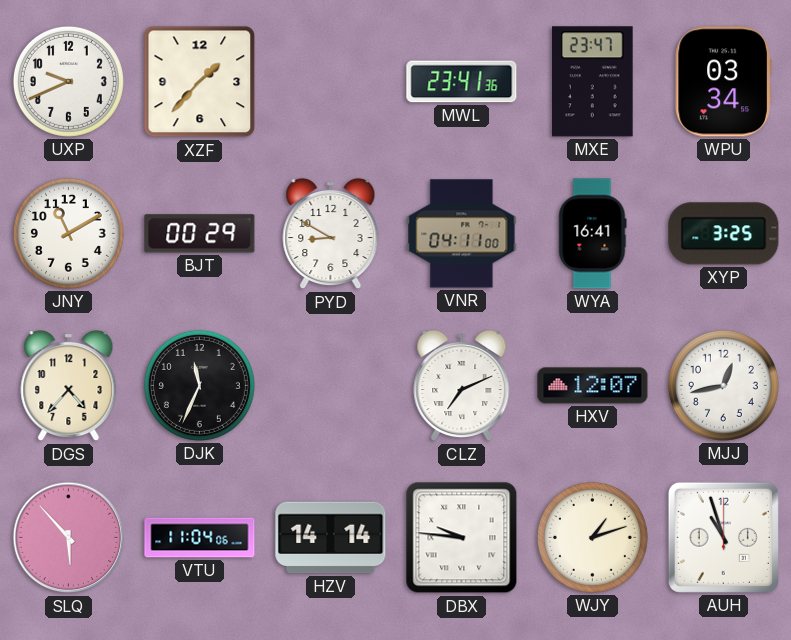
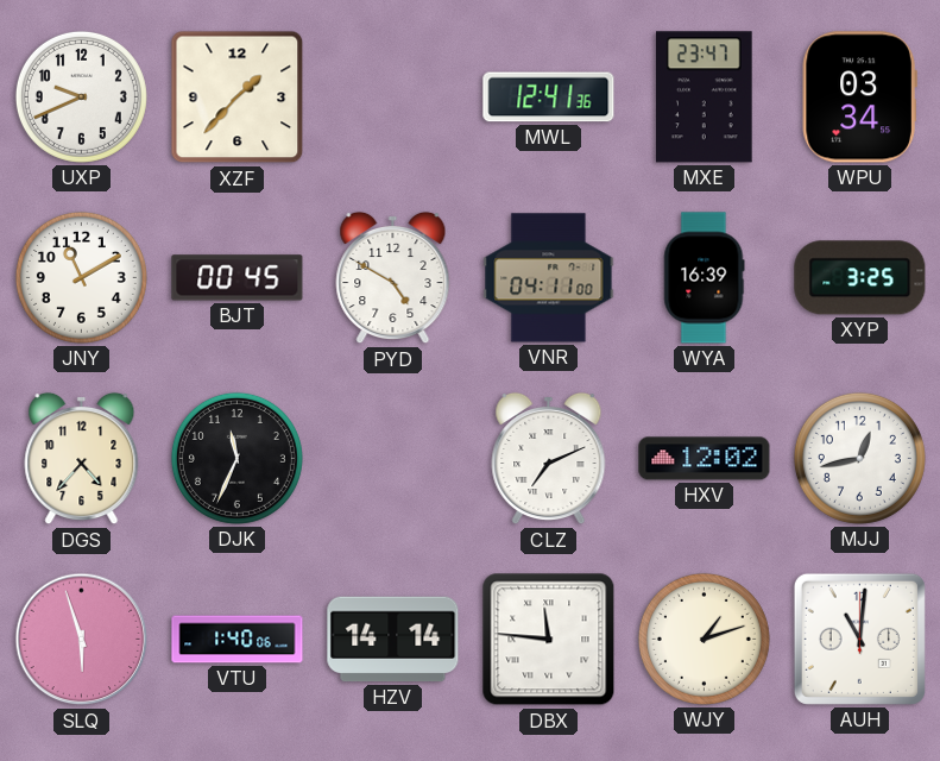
MWL: 23:41 -> 12:41
BJT: 00:29 -> 00:45
PYD: 8:50 -> 4:50
WYA: 16:41 -> 16:39
HXV: 12:07 -> 12:02
SLQ: 5:53 -> 5:57
VTU: 11:04 -> 1:40
DBX: 9:46 -> 11:46
AUH: 10:57 -> 11:01
